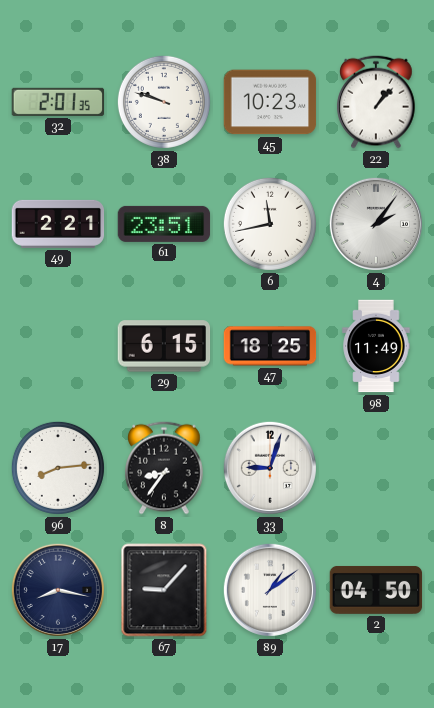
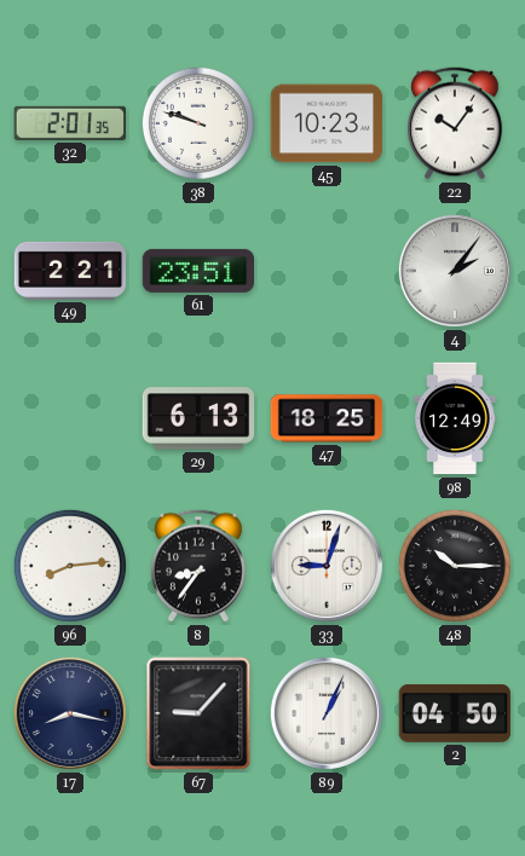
22: 1:07 -> 10:06
6: 11:43 -> none
29: 6:15 -> 6:13
98: 11:49 -> 12:49
48: none -> 10:15
89: 1:09 -> 1:04
